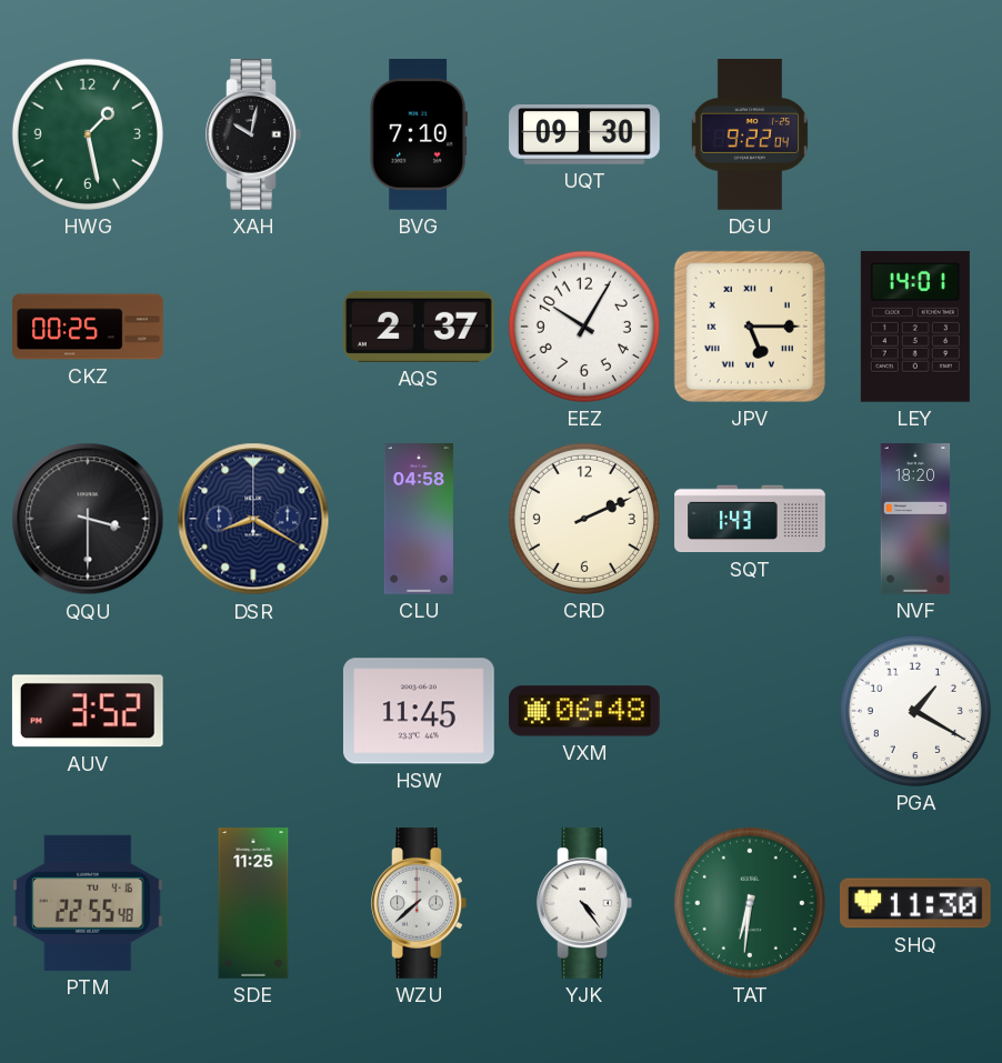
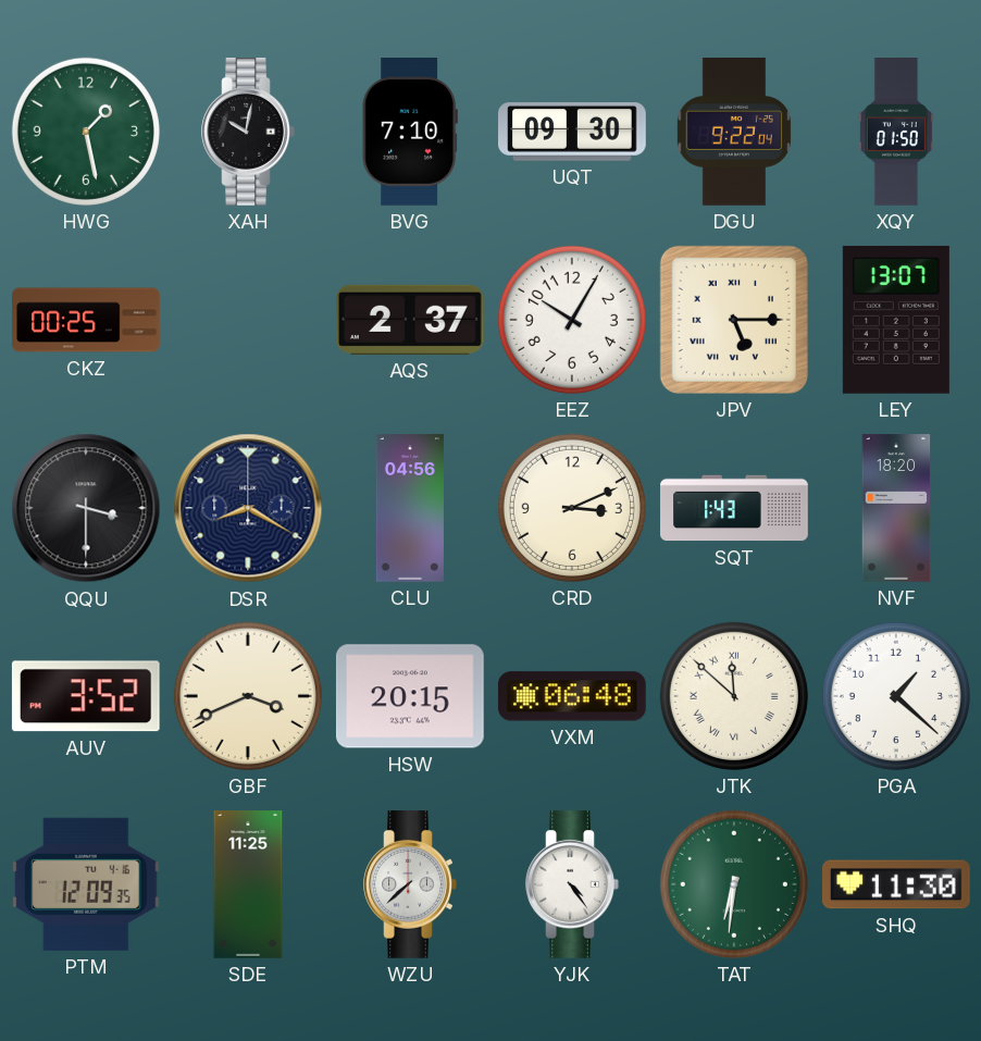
XQY: none -> 01:50
LEY: 14:01 -> 13:07
CLU: 04:58 -> 04:56
CRD: 2:11 -> 3:11
GBF: none -> 3:41
HSW: 11:45 -> 20:15
JTK: none -> 11:52
PGA: 1:20 -> 1:22
PTM: 22:55 -> 12:09
